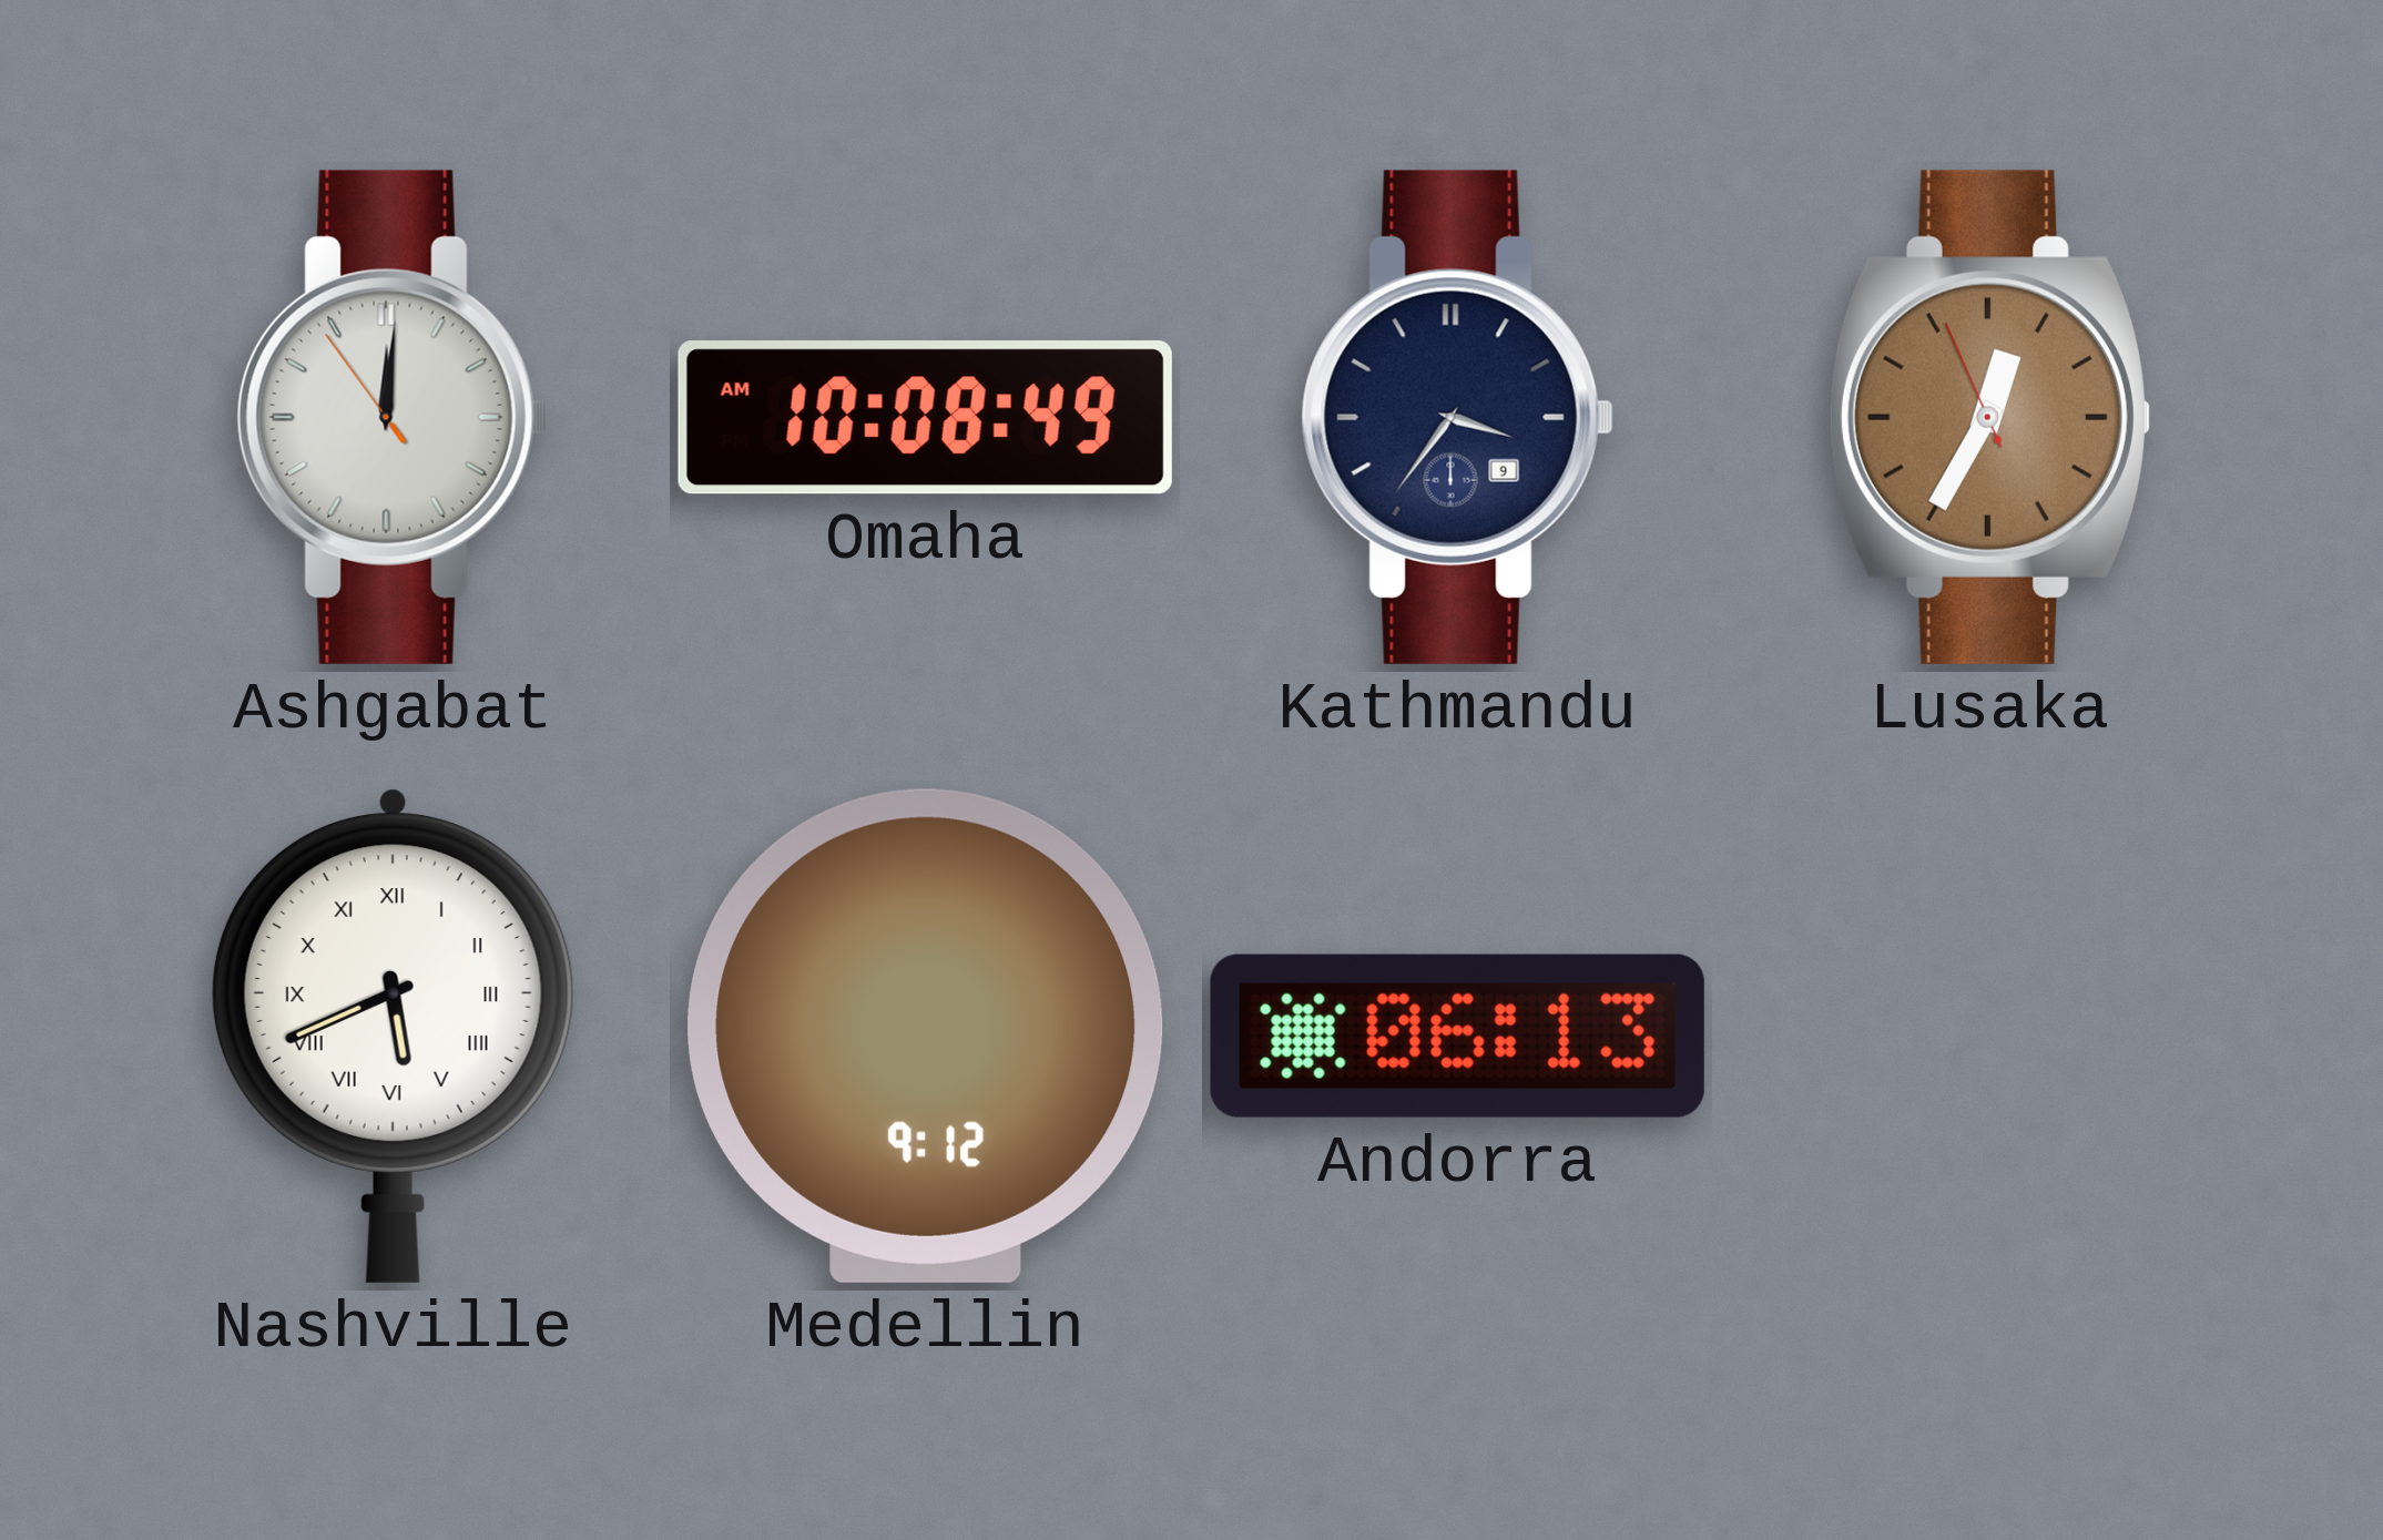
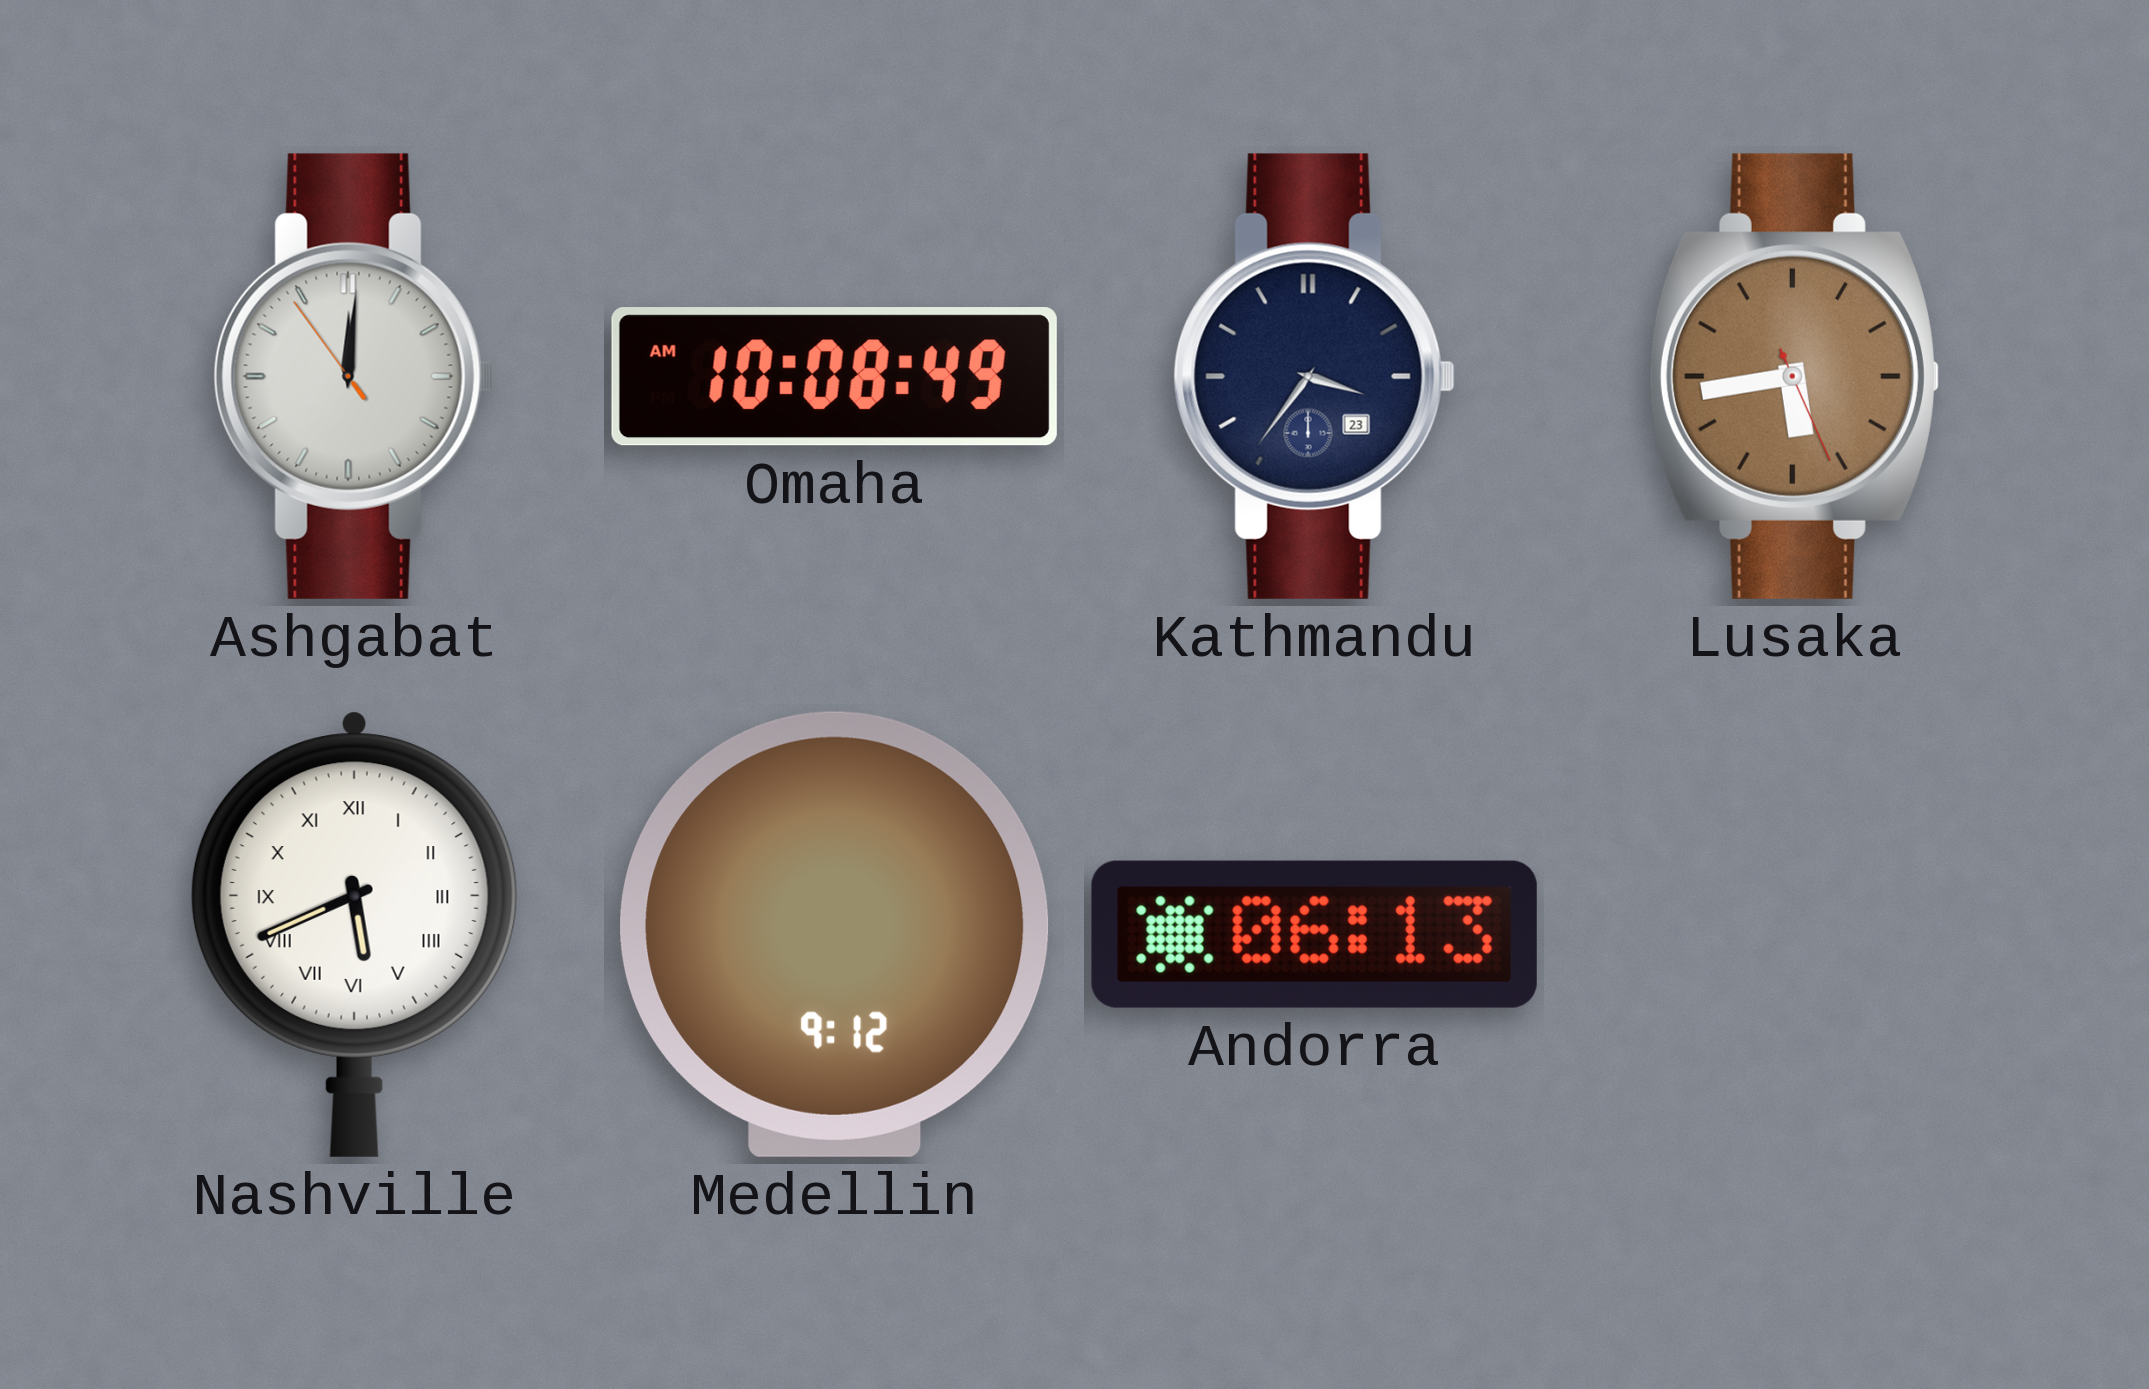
Kathmandu date: 9 -> 23
Lusaka: 12:34 -> 5:43
